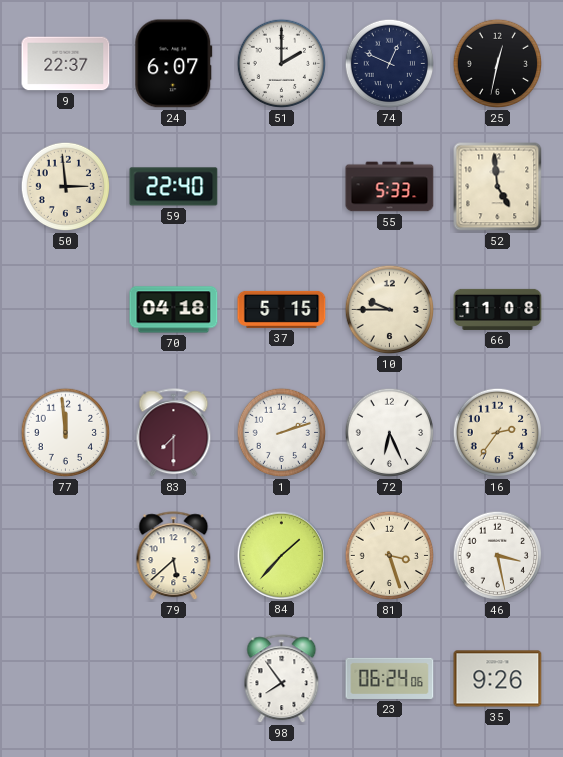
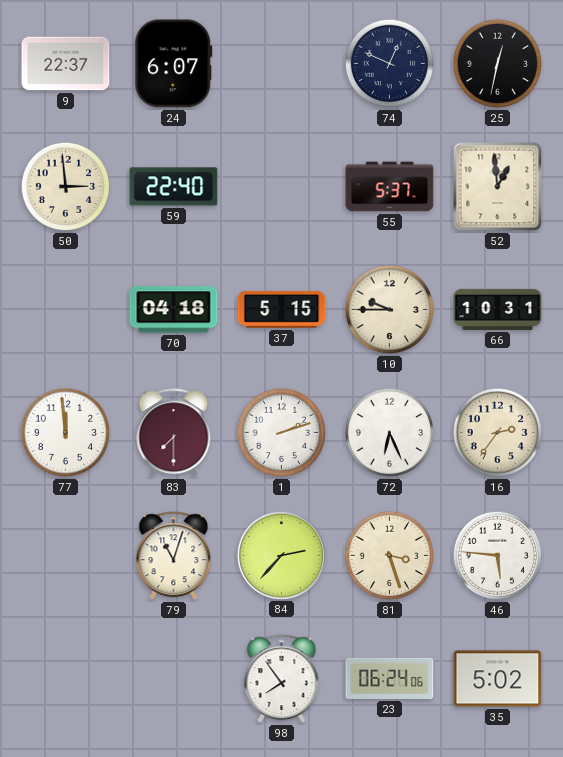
51: 2:00 -> none
55: 5:33 -> 5:37
52: 4:59 -> 12:59
66: 11:08 -> 10:31
79: 5:38 -> 11:03
84: 1:37 -> 2:37
46: 3:28 -> 5:46
35: 9:26 -> 5:02
